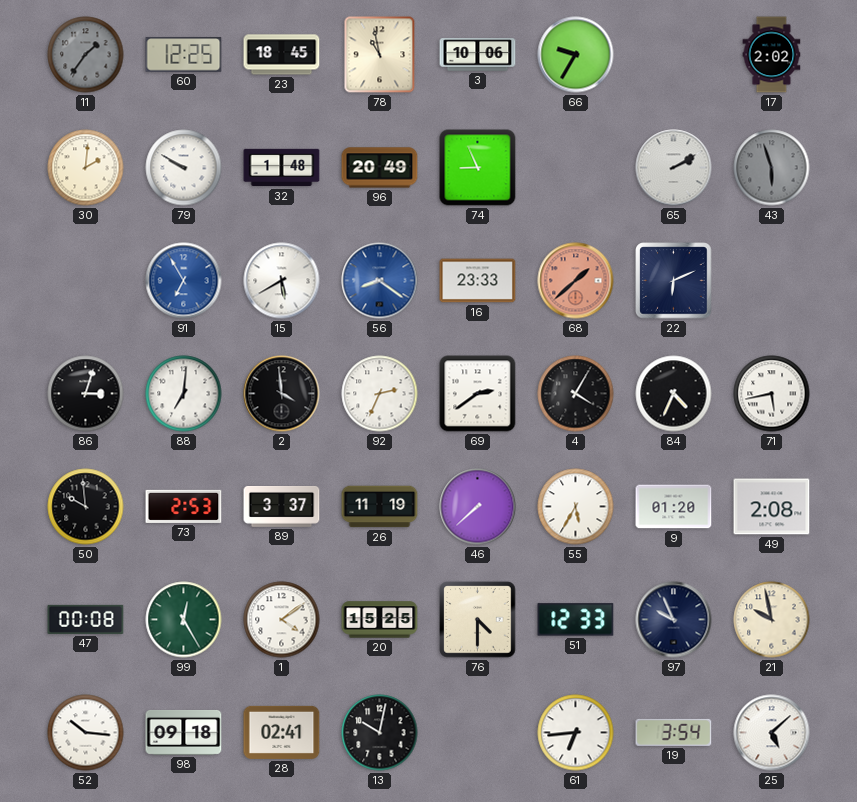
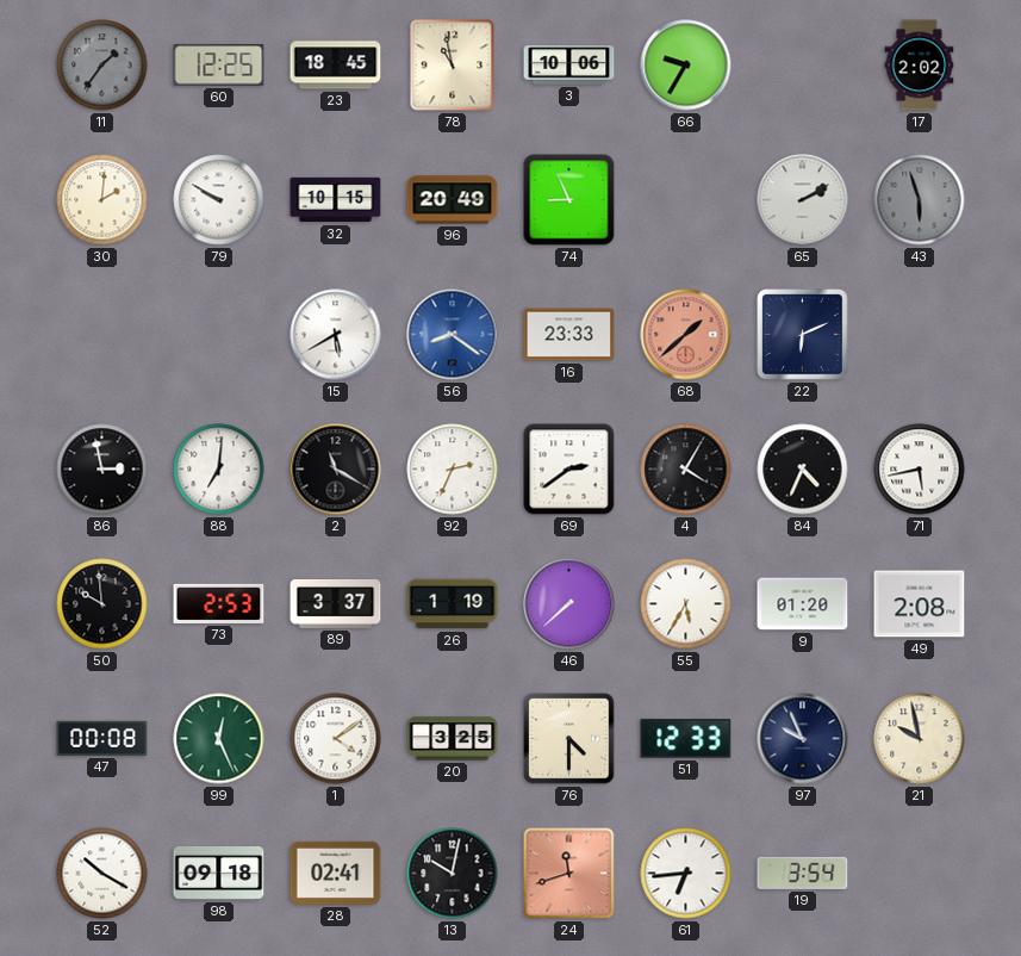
32: 1:48 -> 10:15
91: 6:55 -> none
86: 3:03 -> 2:58
2: 3:59 -> 11:20
26: 11:19 -> 1:19
99: 12:25 -> 12:26
20: 15:25 -> 3:25
52: 10:16 -> 10:20
24: none -> 11:42
25: 5:08 -> none
